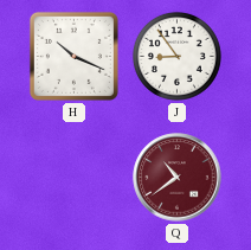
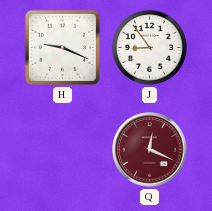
H: 10:19 -> 9:19
Q: 10:39 -> 12:19
